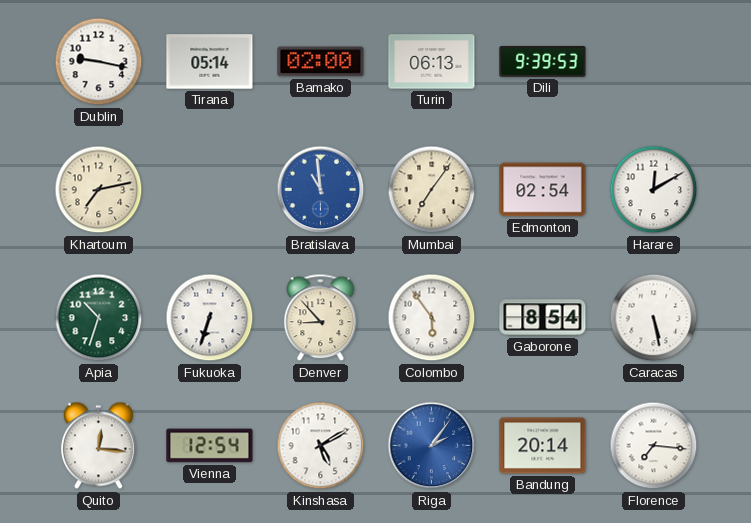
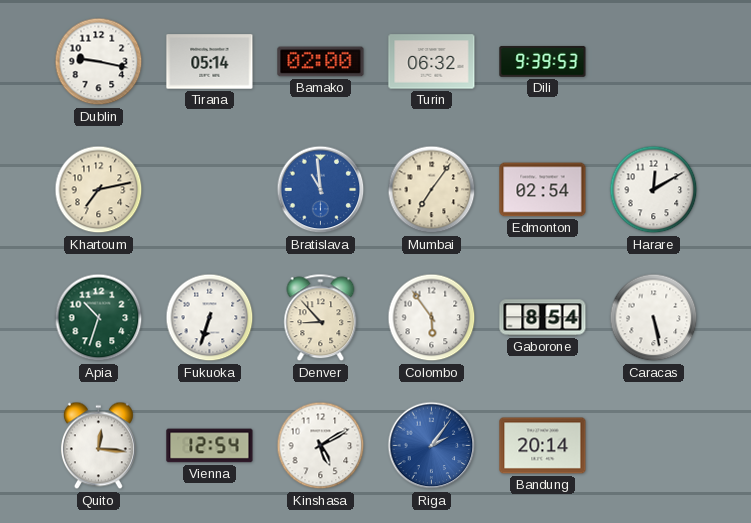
Turin: 06:13 -> 06:32
Florence: 7:16 -> none
